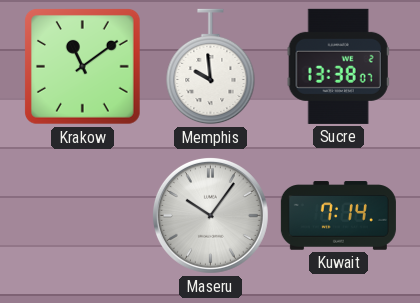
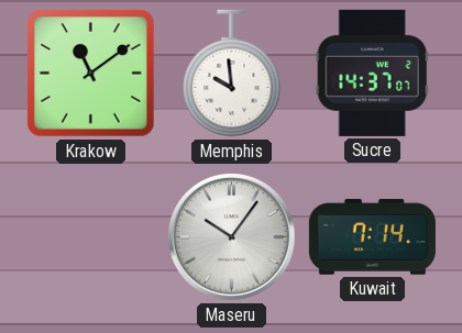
Sucre: 13:38 -> 14:37
